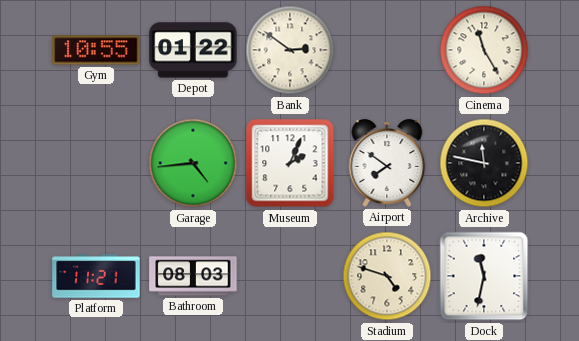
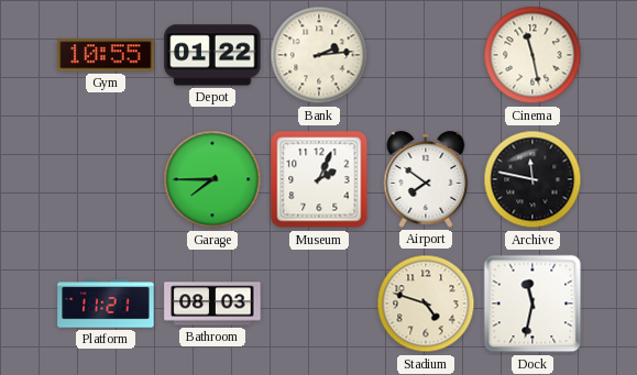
Bank: 2:51 -> 2:14
Cinema: 11:25 -> 11:28
Garage: 4:44 -> 7:45
